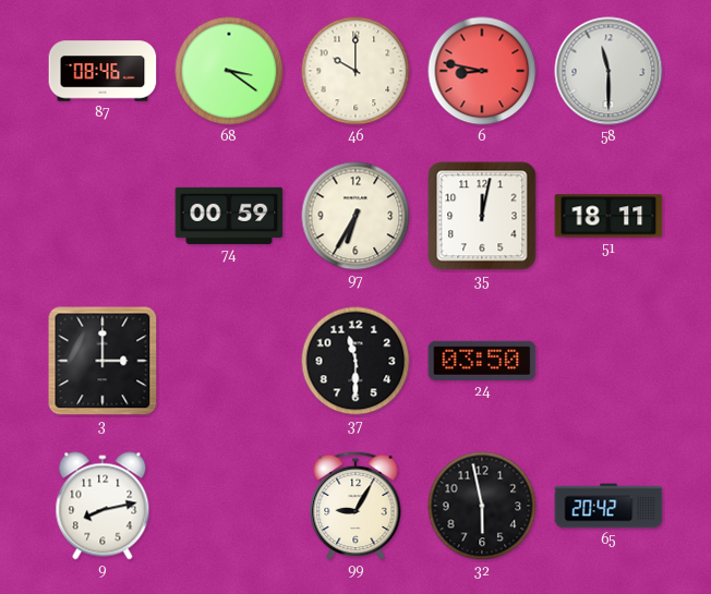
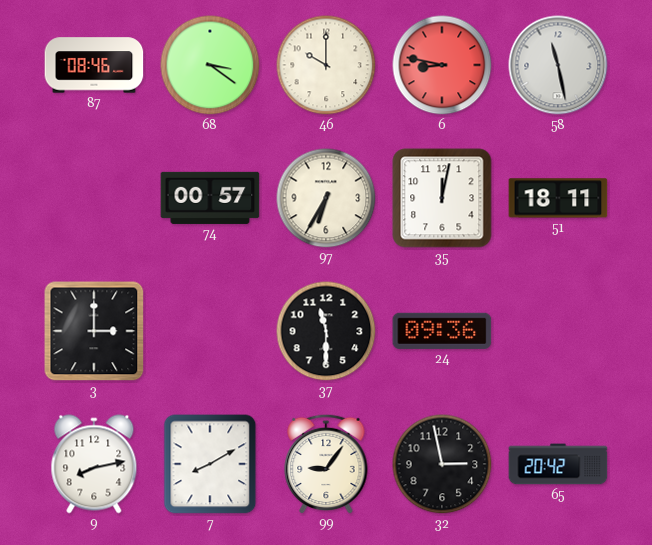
58: 11:30 -> 11:28
74: 00:59 -> 00:57
24: 03:50 -> 09:36
7: none -> 8:10
99: 9:05 -> 9:06
32: 5:58 -> 2:58
